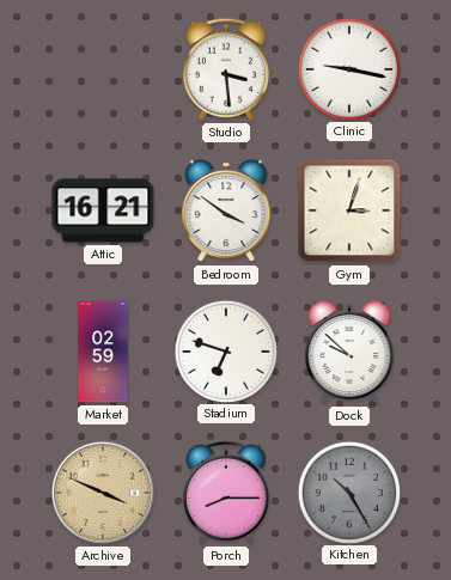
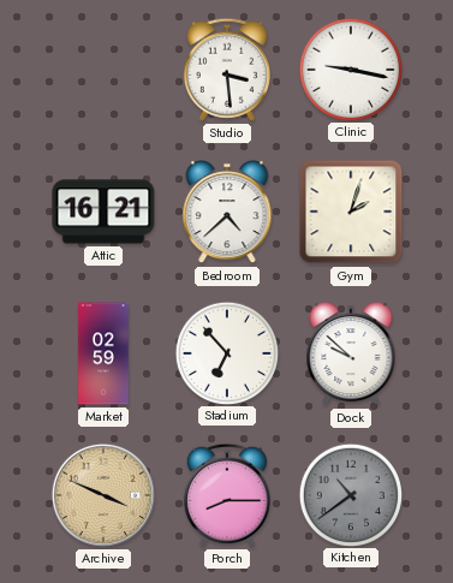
Bedroom: 3:51 -> 4:38
Gym: 3:03 -> 2:03
Stadium: 6:48 -> 6:53
Kitchen: 10:25 -> 10:39
